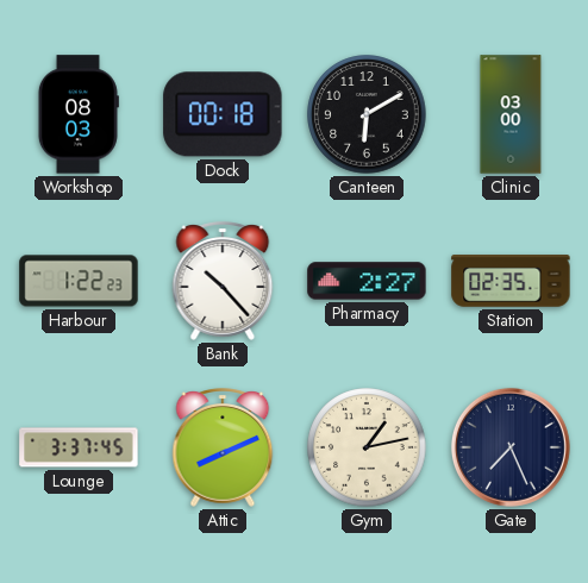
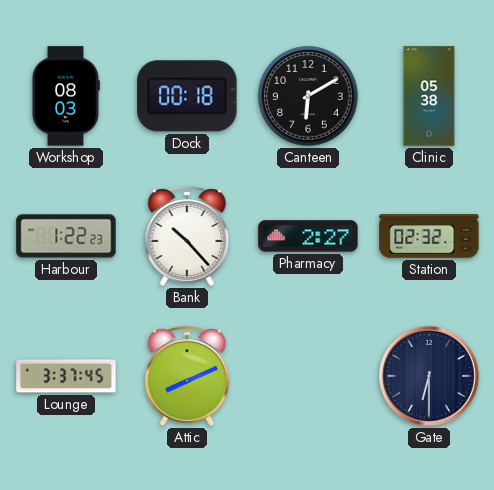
Clinic: 03:00 -> 05:38
Station: 02:35 -> 02:32
Gym: 1:13 -> none
Gate: 7:26 -> 6:30
